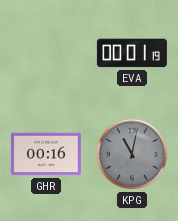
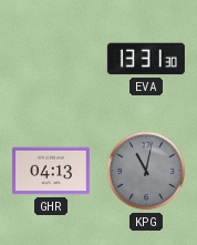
EVA: 00:01 -> 13:31
GHR: 00:16 -> 04:13
